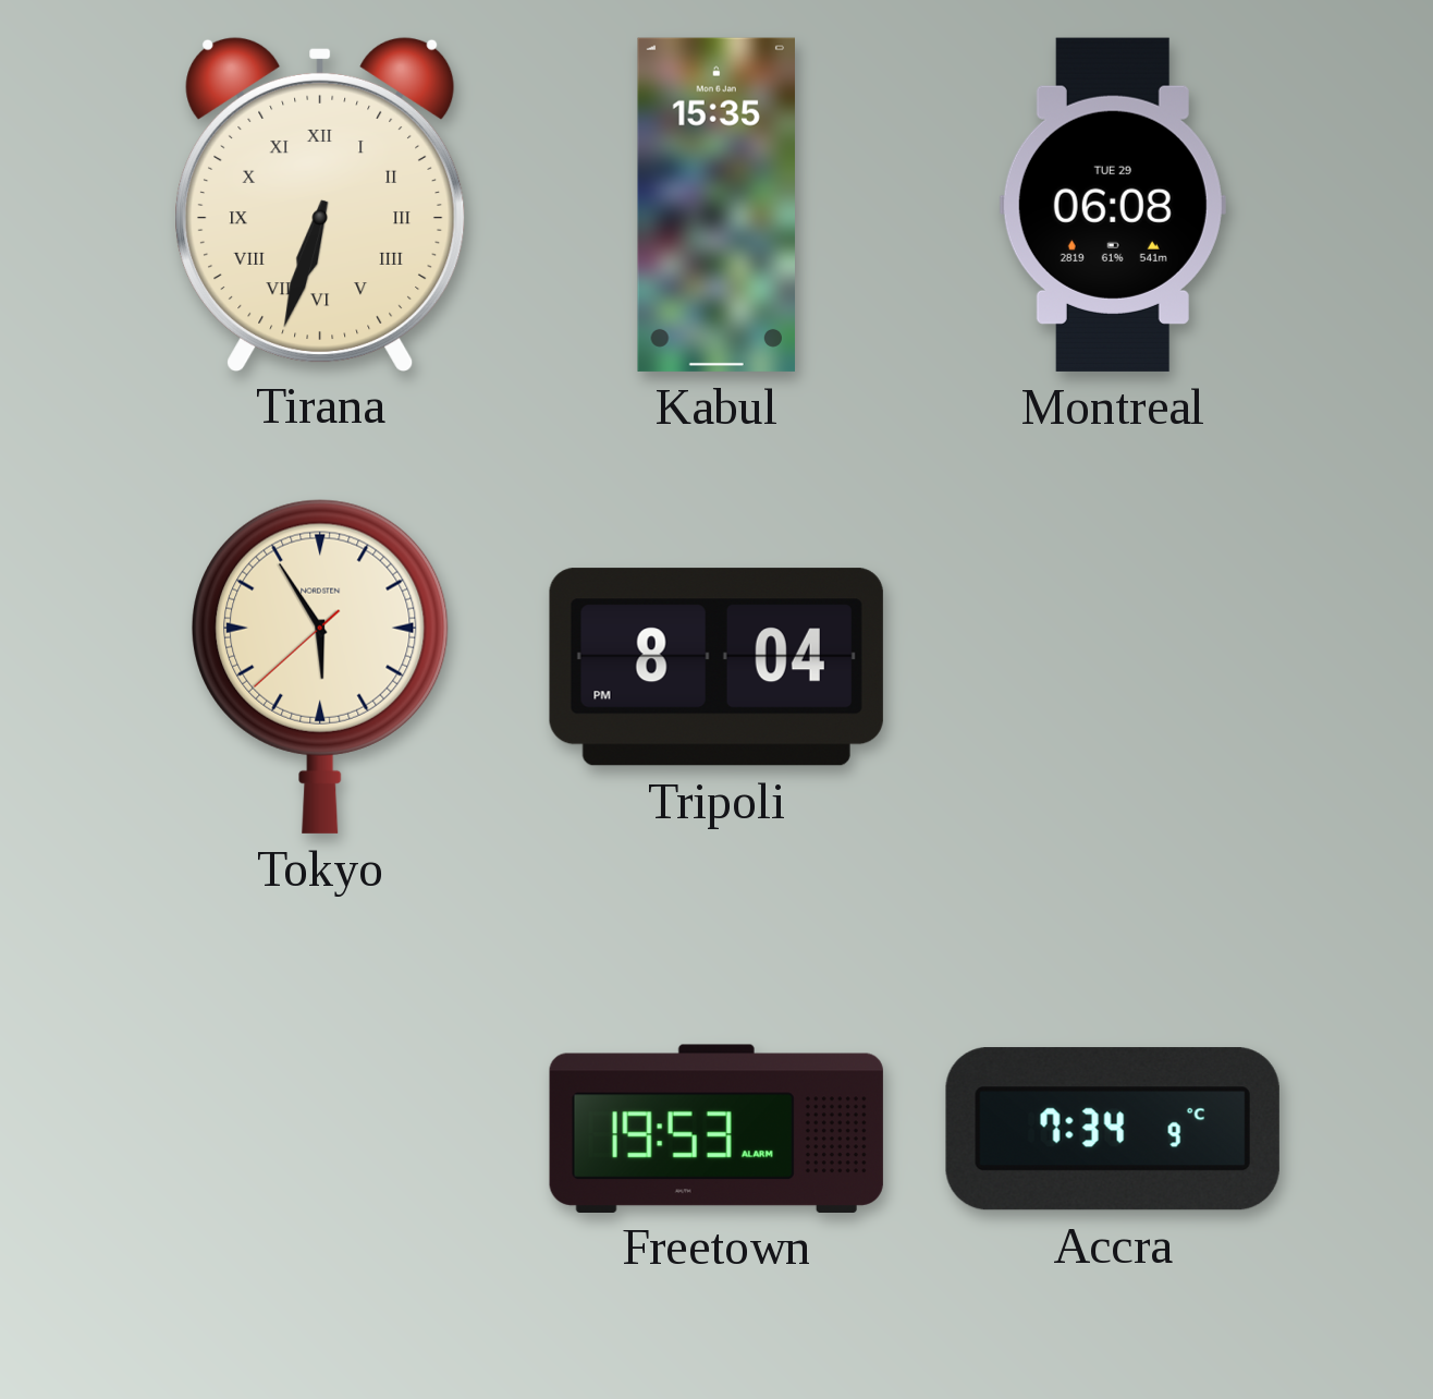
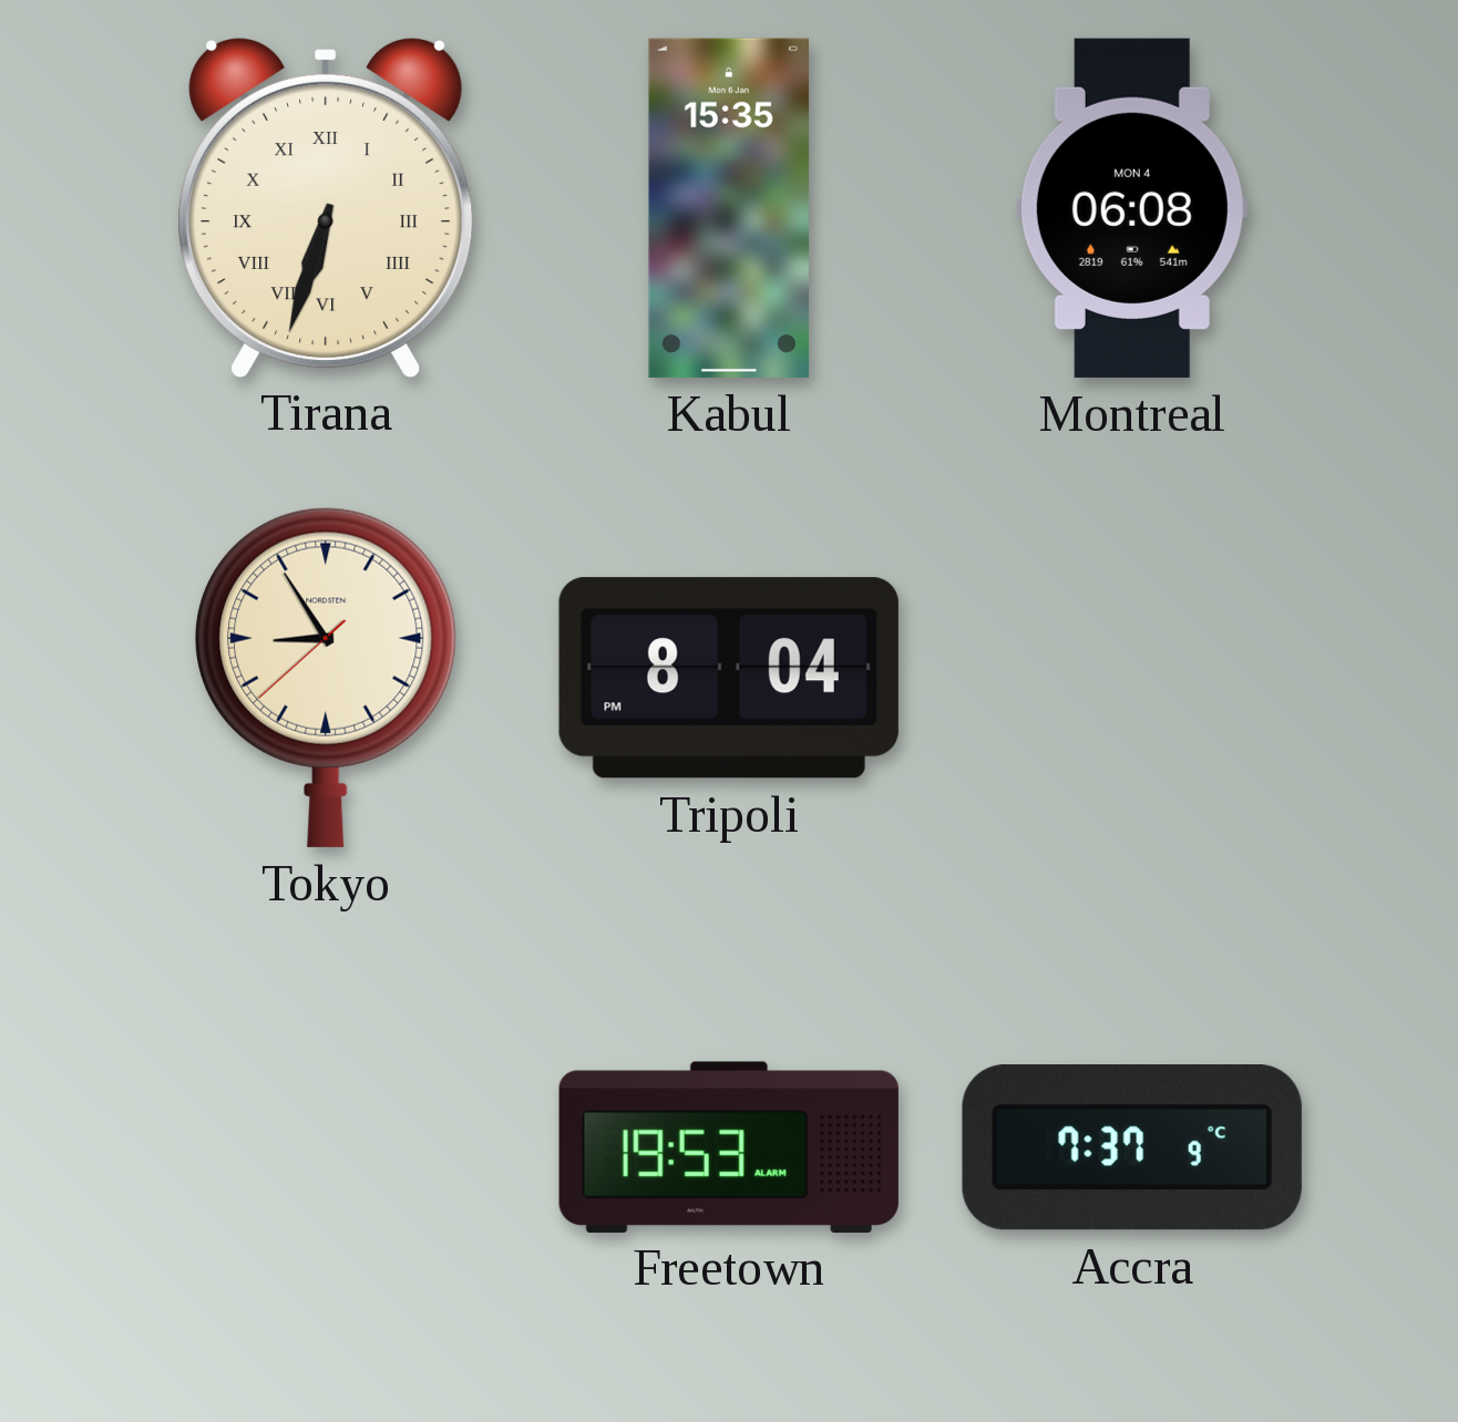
Montreal date: TUE 29 -> MON 4
Tokyo: 5:54 -> 8:54
Accra: 7:34 -> 7:37
